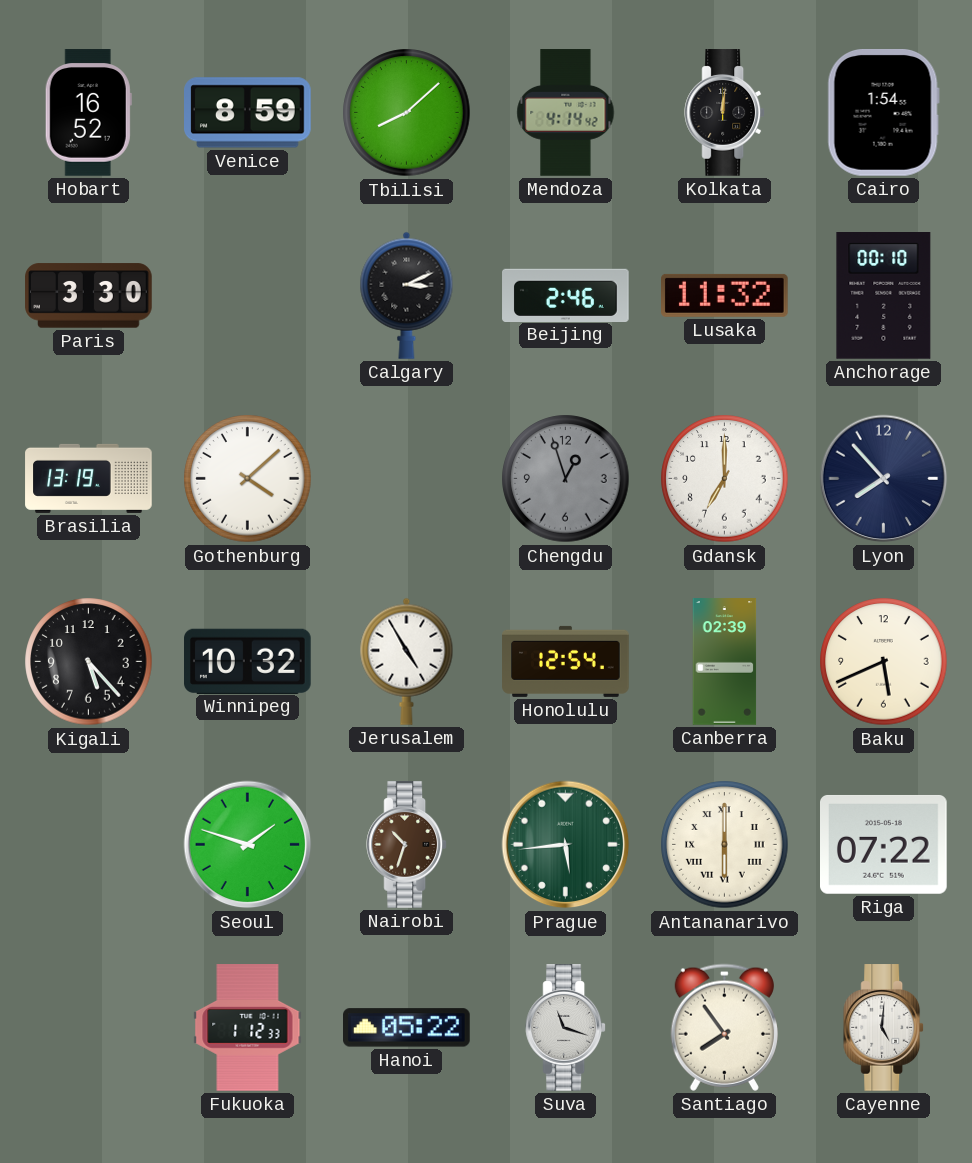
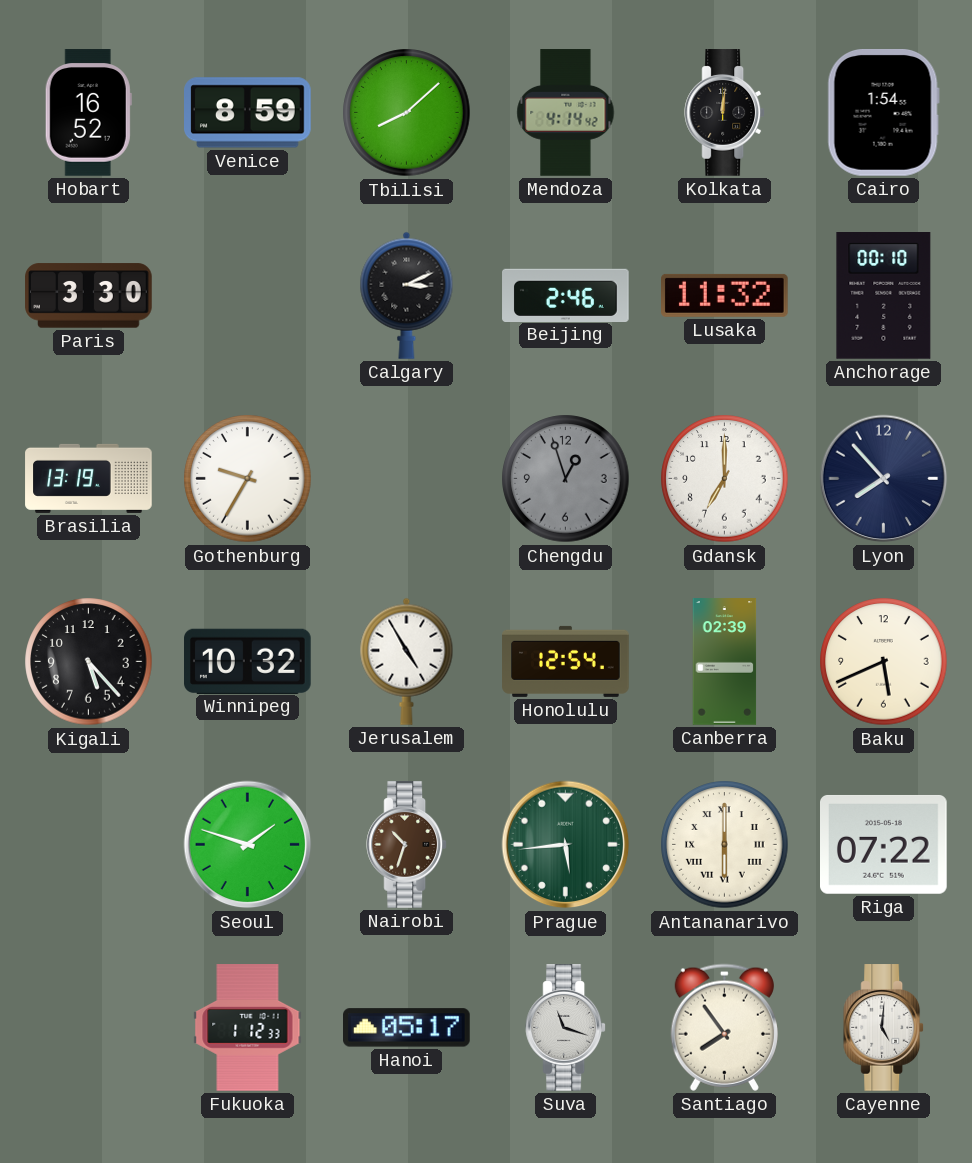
Gothenburg: 4:08 -> 9:35
Hanoi: 05:22 -> 05:17
